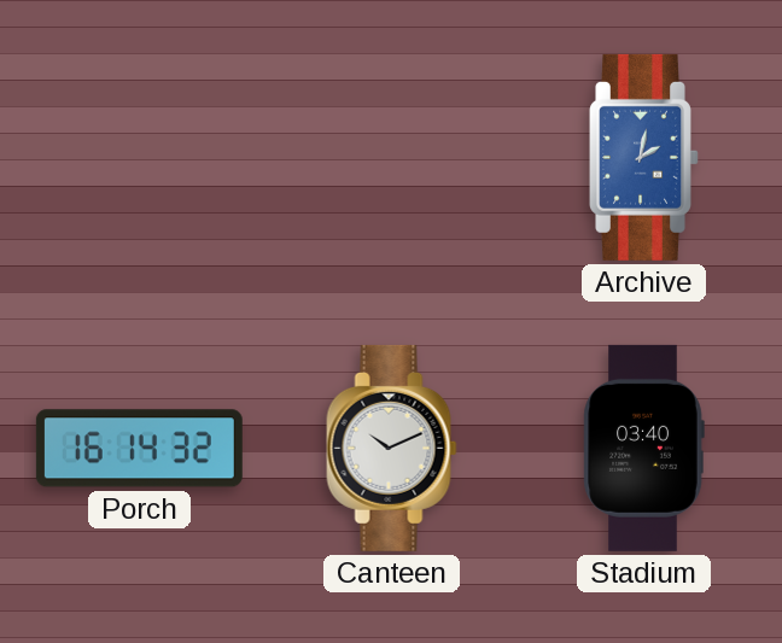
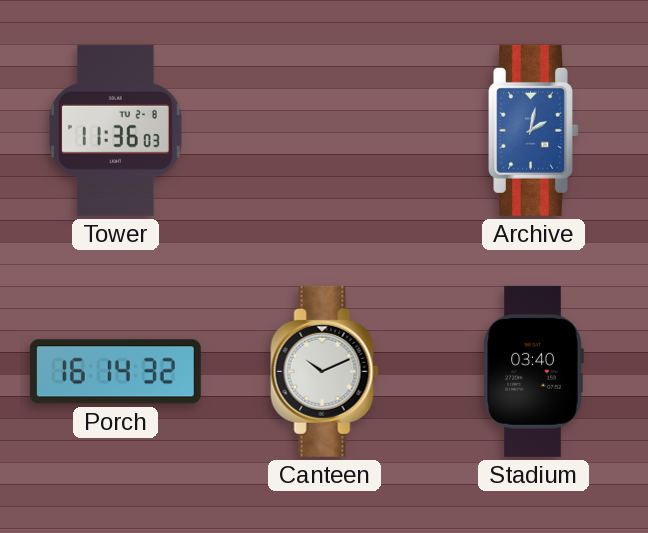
Tower: none -> 11:36
